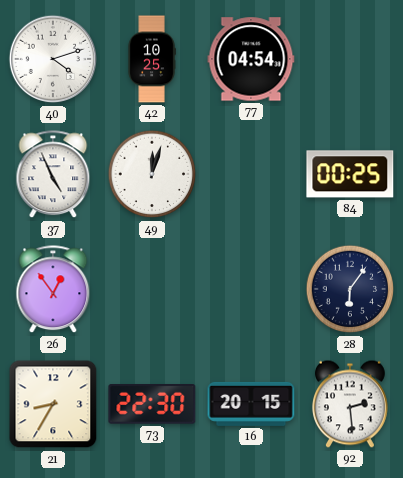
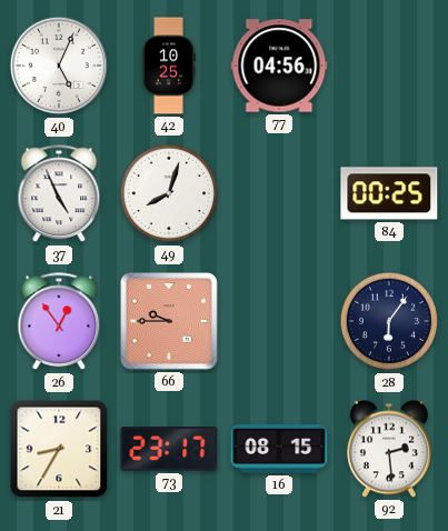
40: 4:12 -> 5:04
77: 04:54 -> 04:56
49: 12:03 -> 8:03
66: none -> 9:45
73: 22:30 -> 23:17
16: 20:15 -> 08:15
